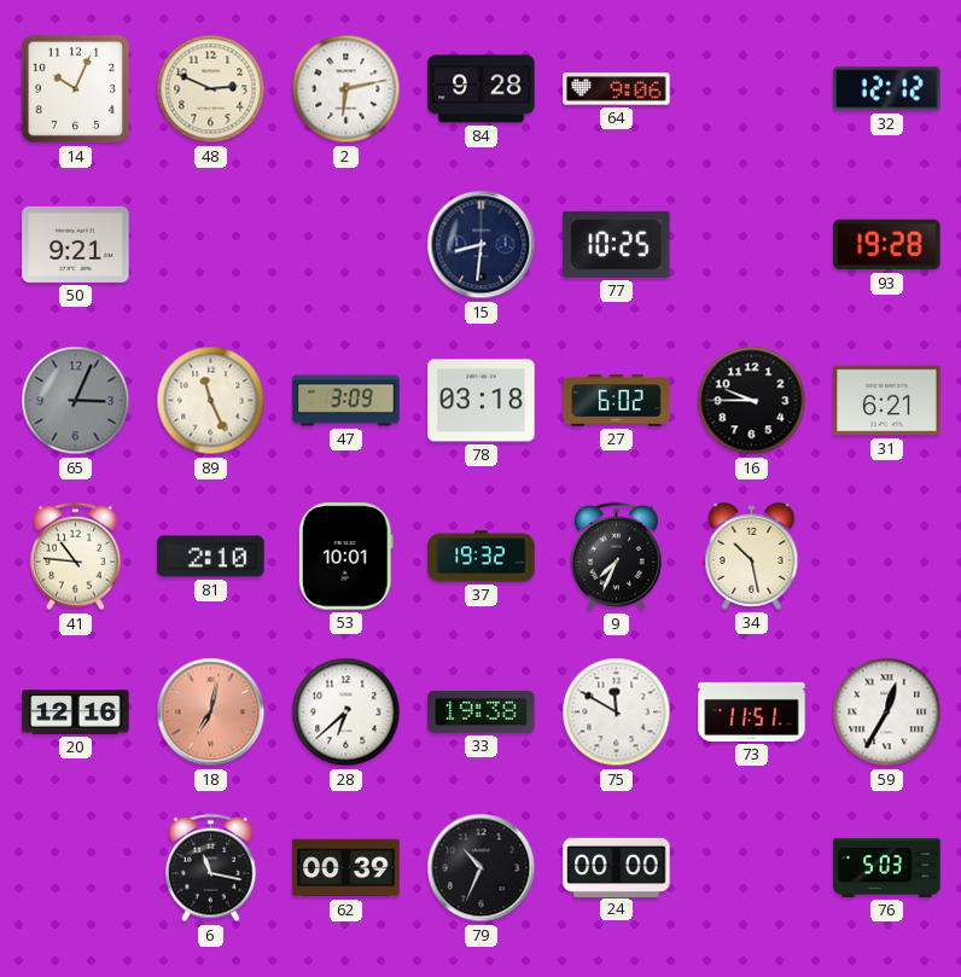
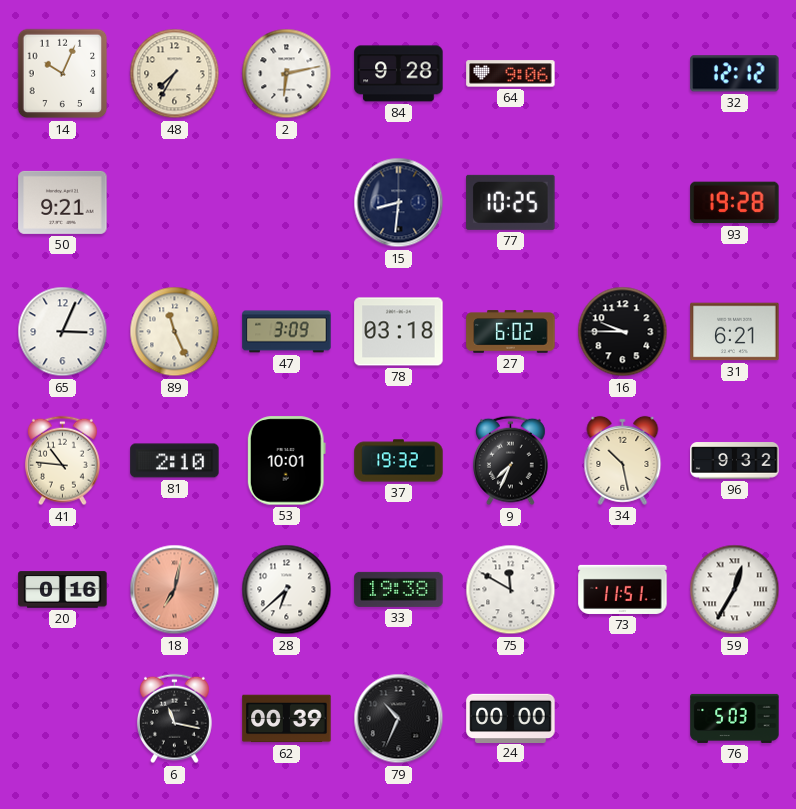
48: 2:49 -> 7:35
65 dial: grey -> white
96: none -> 9:32
20: 12:16 -> 0:16
